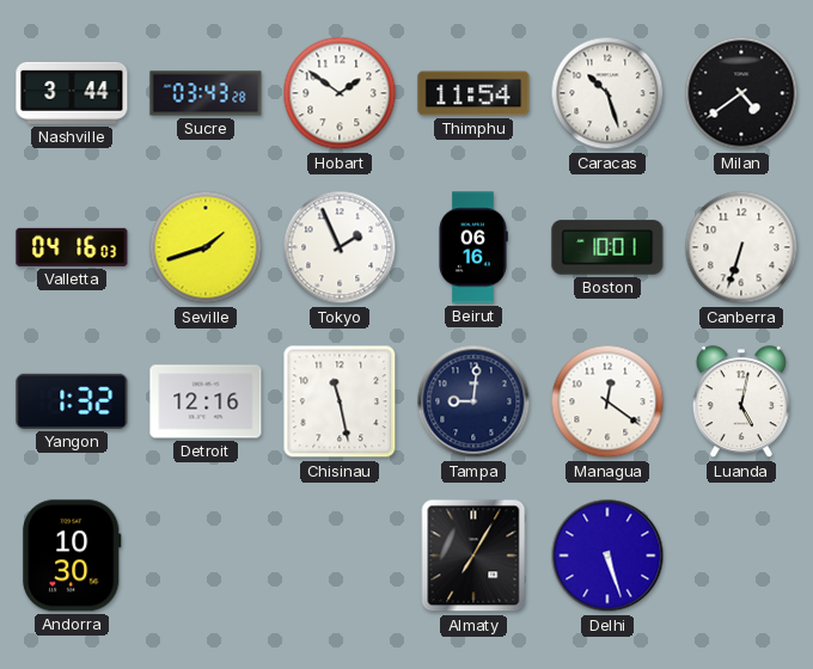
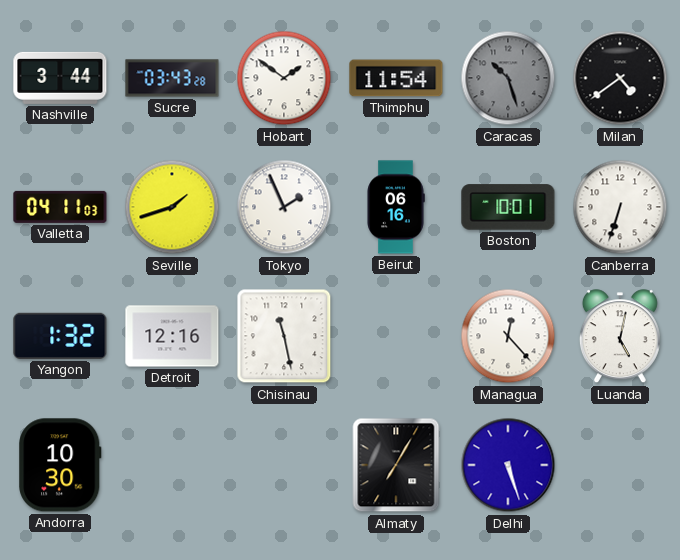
Caracas dial: white -> grey
Valletta: 04:16 -> 04:11
Tampa: 9:01 -> none
Managua: 12:21 -> 12:23
